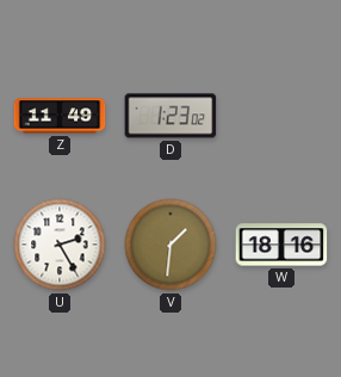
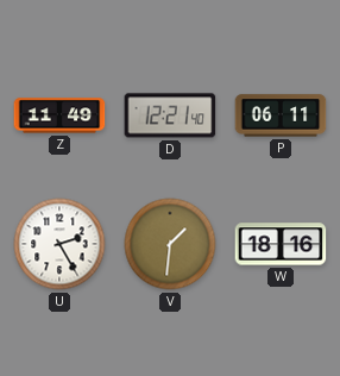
D: 1:23 -> 12:21
P: none -> 06:11
